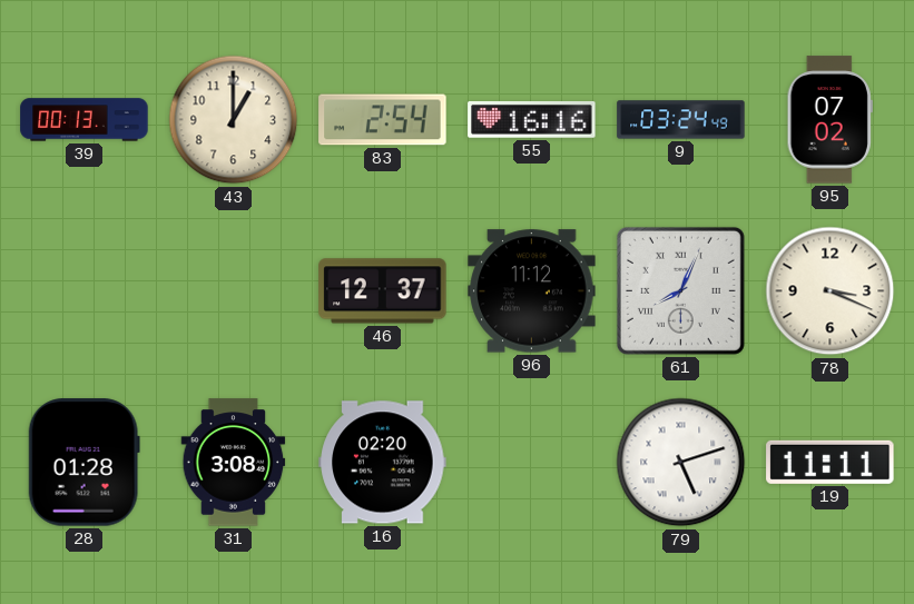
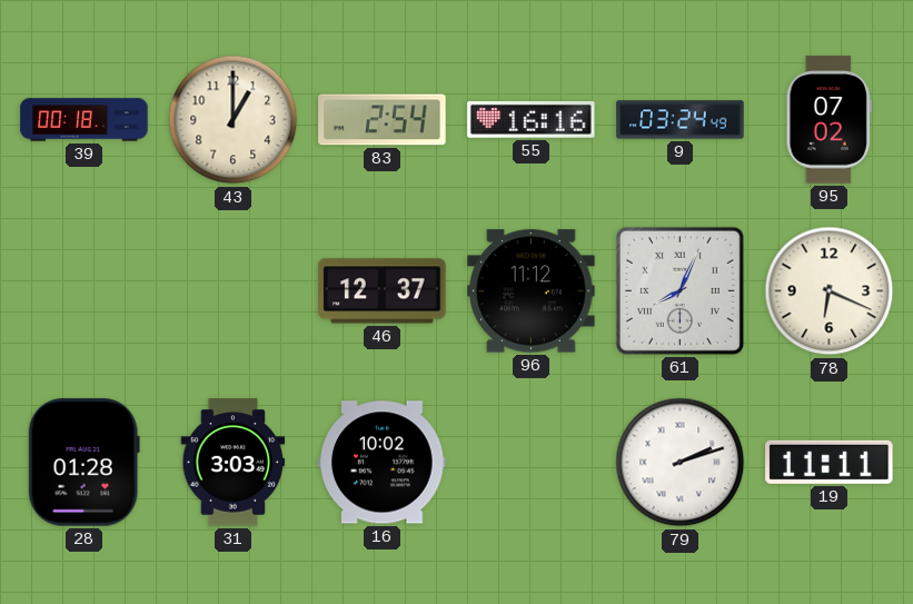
39: 00:13 -> 00:18
78: 3:19 -> 6:19
31: 3:08 -> 3:03
16: 02:20 -> 10:02
79: 5:12 -> 2:12
